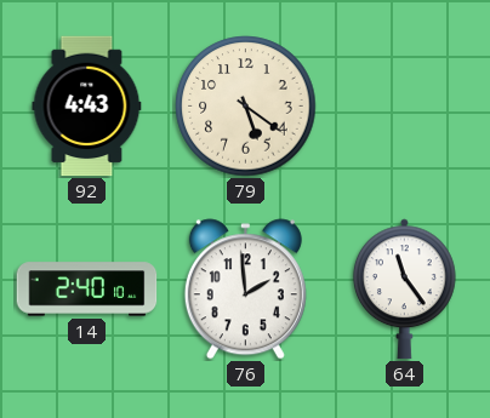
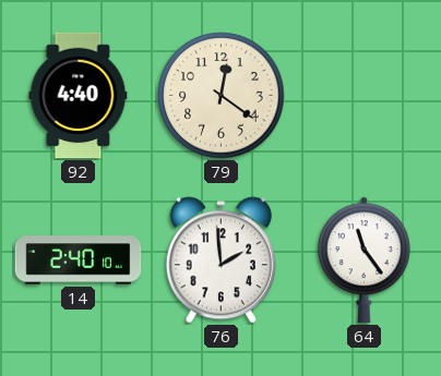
92: 4:43 -> 4:40
79: 5:21 -> 12:21
